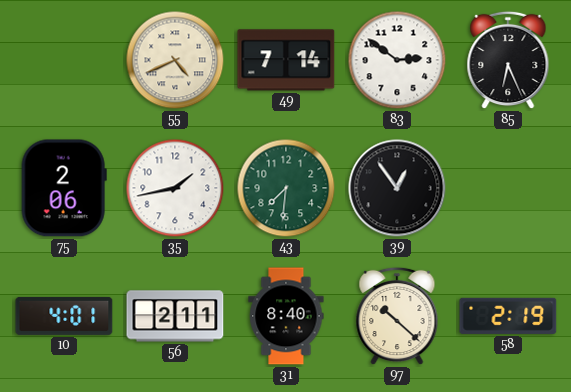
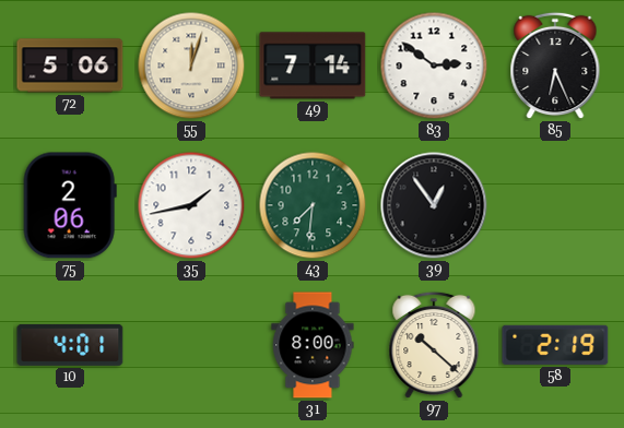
72: none -> 5:06
55: 4:41 -> 12:03
56: 2:11 -> none
31: 8:40 -> 8:00
